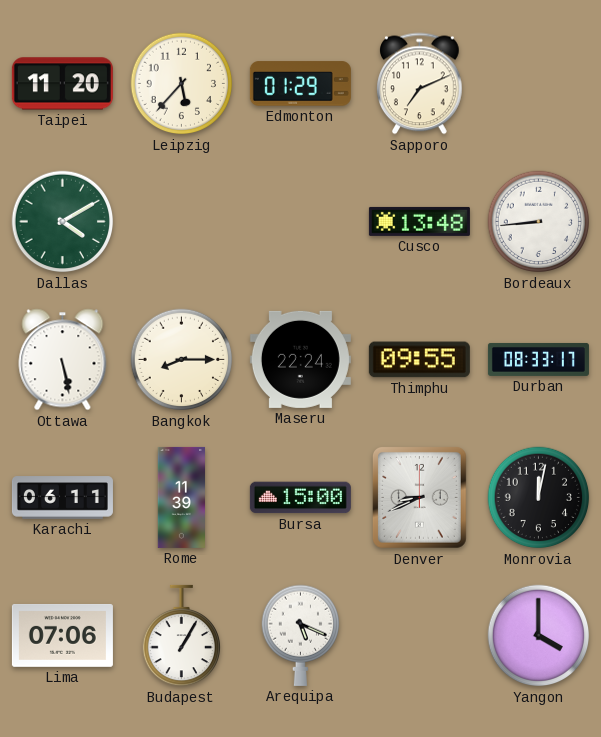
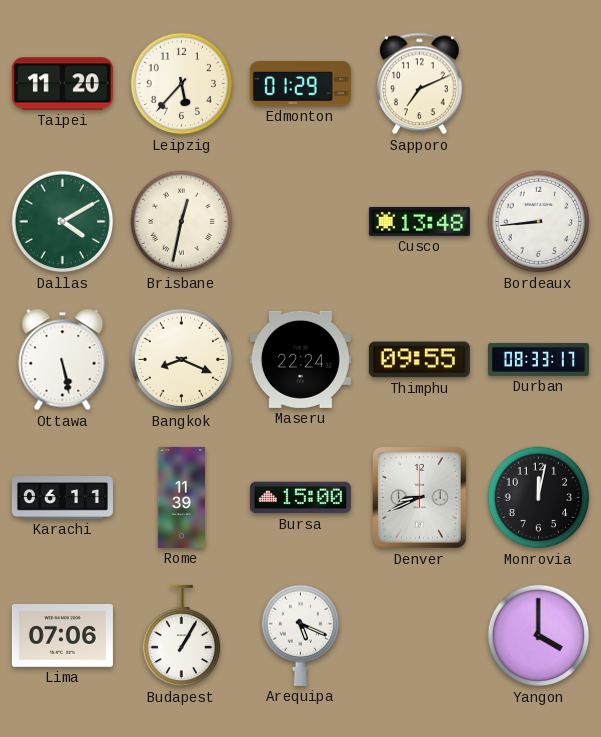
Brisbane: none -> 12:32
Bangkok: 8:15 -> 8:19
